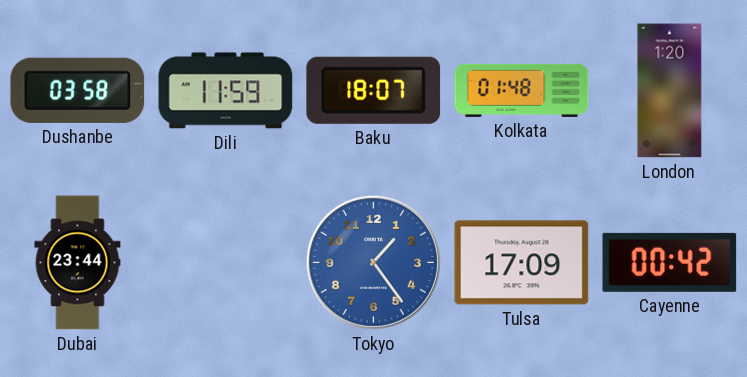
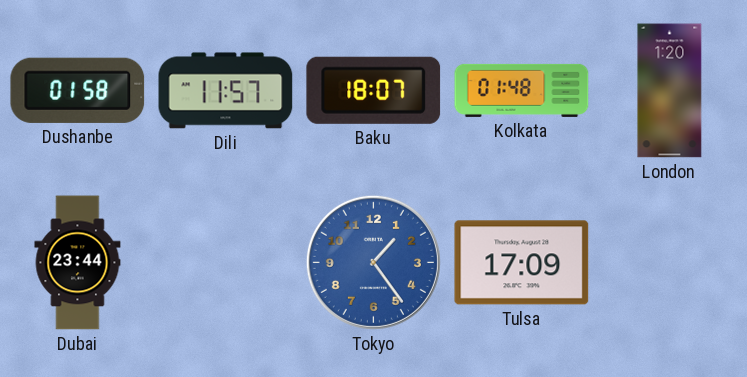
Dushanbe: 03:58 -> 01:58
Dili: 11:59 -> 11:57
Cayenne: 00:42 -> none
